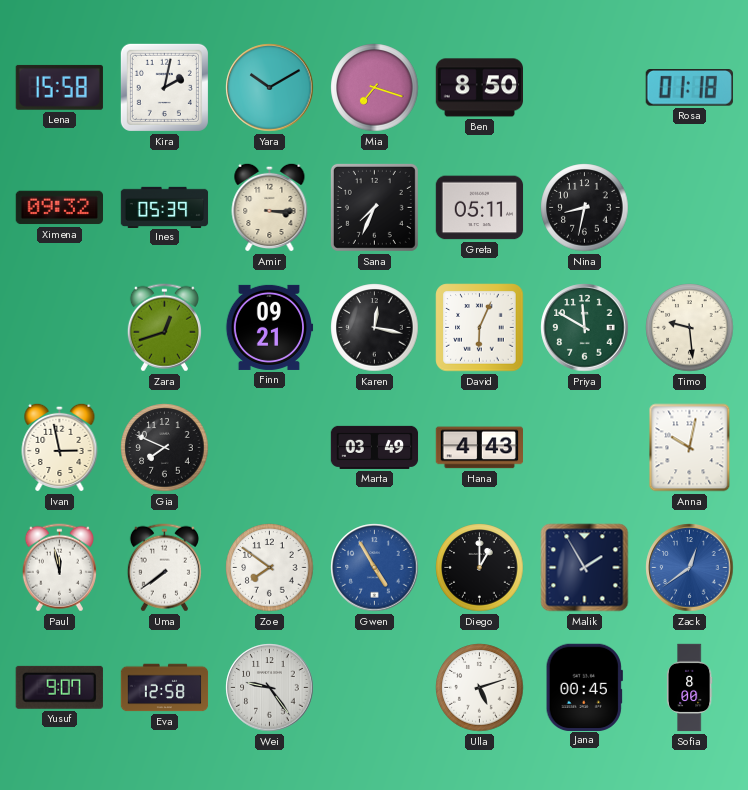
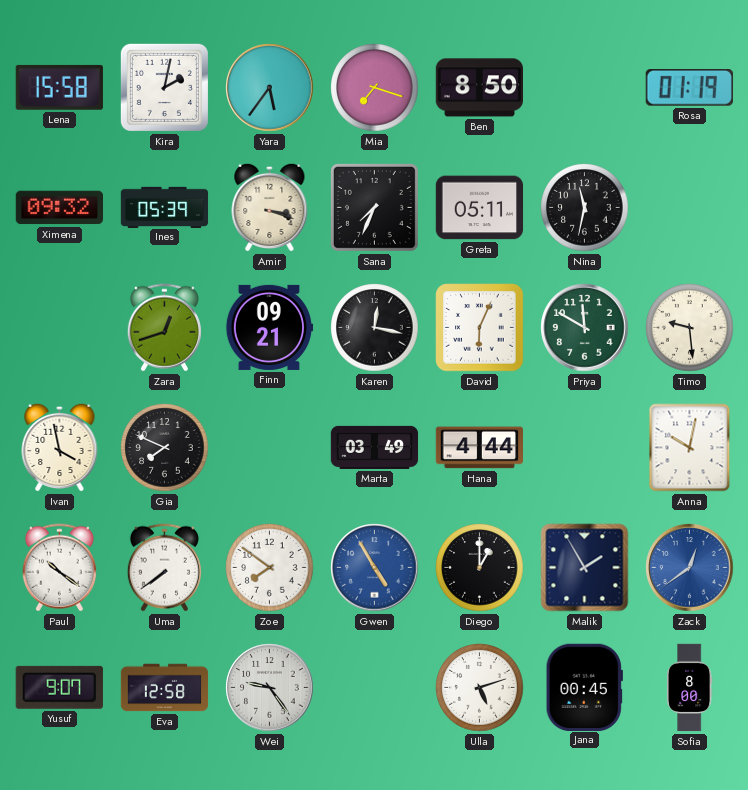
Yara: 10:10 -> 5:36
Rosa: 01:18 -> 01:19
Amir: 3:15 -> 3:18
Nina: 8:32 -> 11:32
Ivan: 2:58 -> 3:58
Hana: 4:43 -> 4:44
Paul: 11:58 -> 10:21
